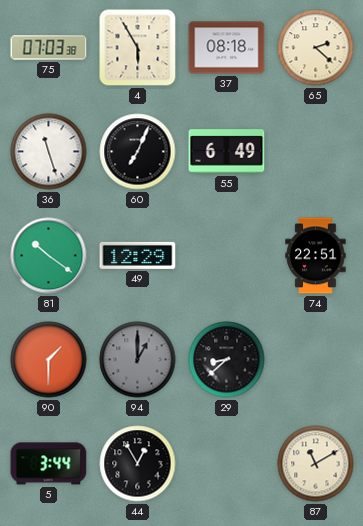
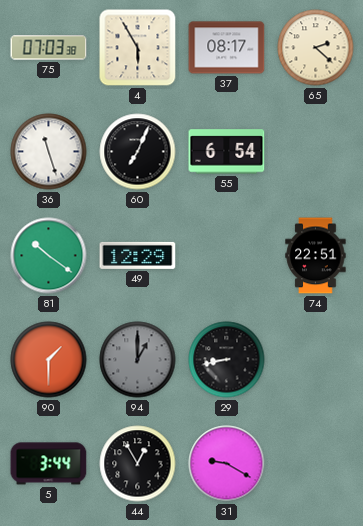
37: 08:18 -> 08:17
55: 6:49 -> 6:54
29: 8:38 -> 8:43
31: none -> 9:20
87: 11:10 -> none
